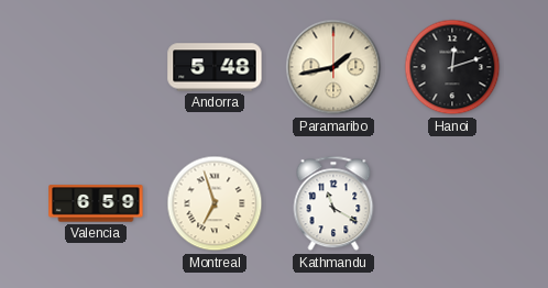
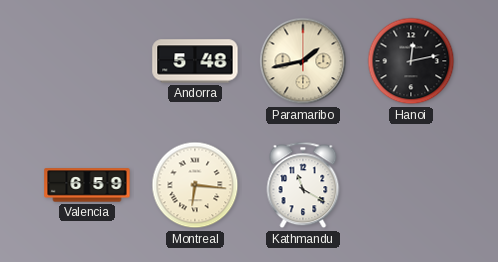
Hanoi: 12:12 -> 12:13
Montreal: 6:57 -> 6:16
